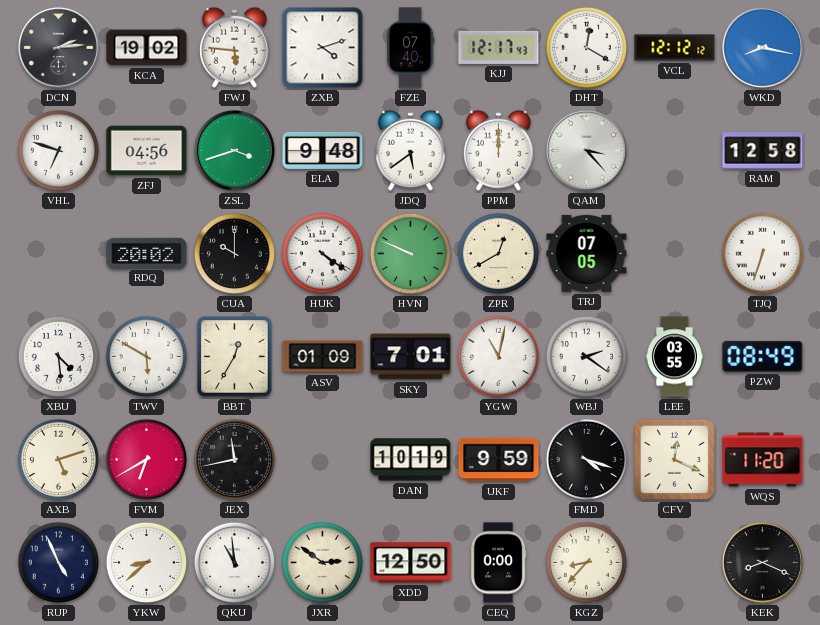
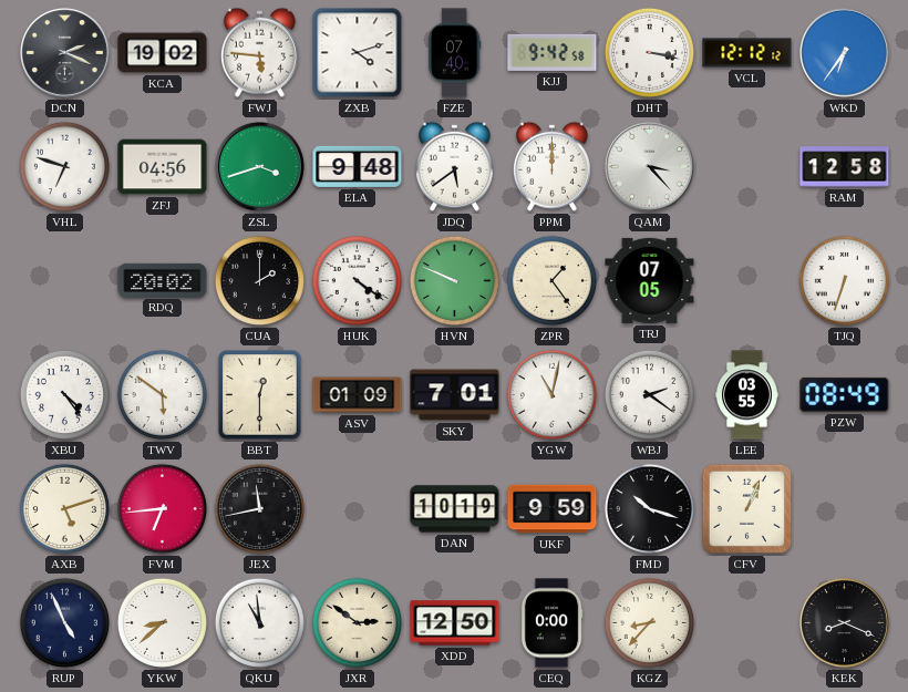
DCN: 2:14 -> 2:19
KJJ: 12:17 -> 9:42
DHT: 12:20 -> 3:17
WKD: 8:17 -> 6:36
CUA: 10:00 -> 2:00
ZPR: 12:40 -> 1:24
XBU: 4:29 -> 4:24
TWV: 5:50 -> 5:51
BBT: 12:35 -> 12:30
FVM: 6:40 -> 6:44
FMD: 4:18 -> 10:18
CFV: 12:19 -> 1:04
WQS: 11:20 -> none
